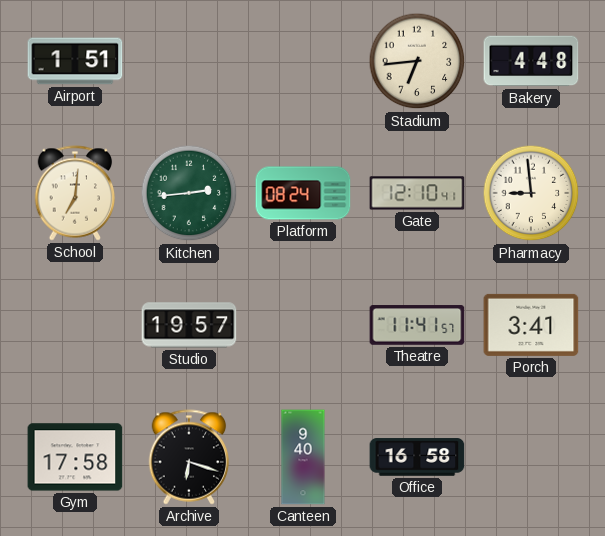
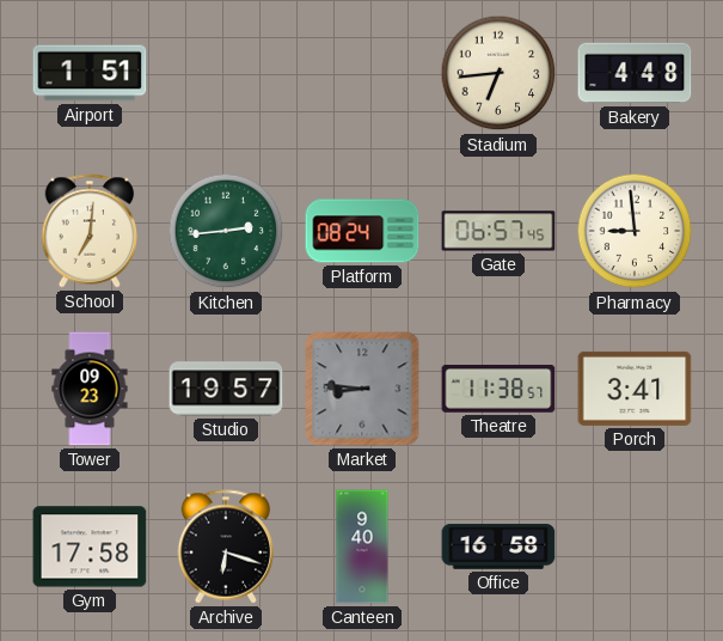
Gate: 12:10 -> 06:57
Tower: none -> 09:23
Market: none -> 8:46
Theatre: 11:41 -> 11:38
